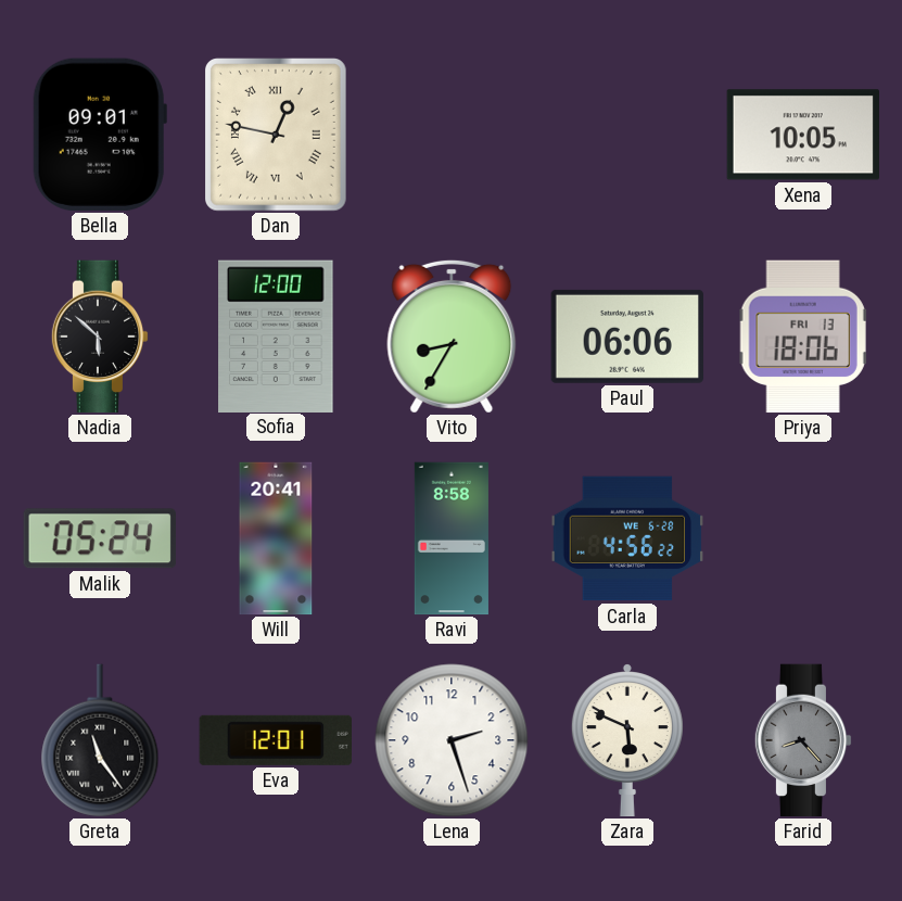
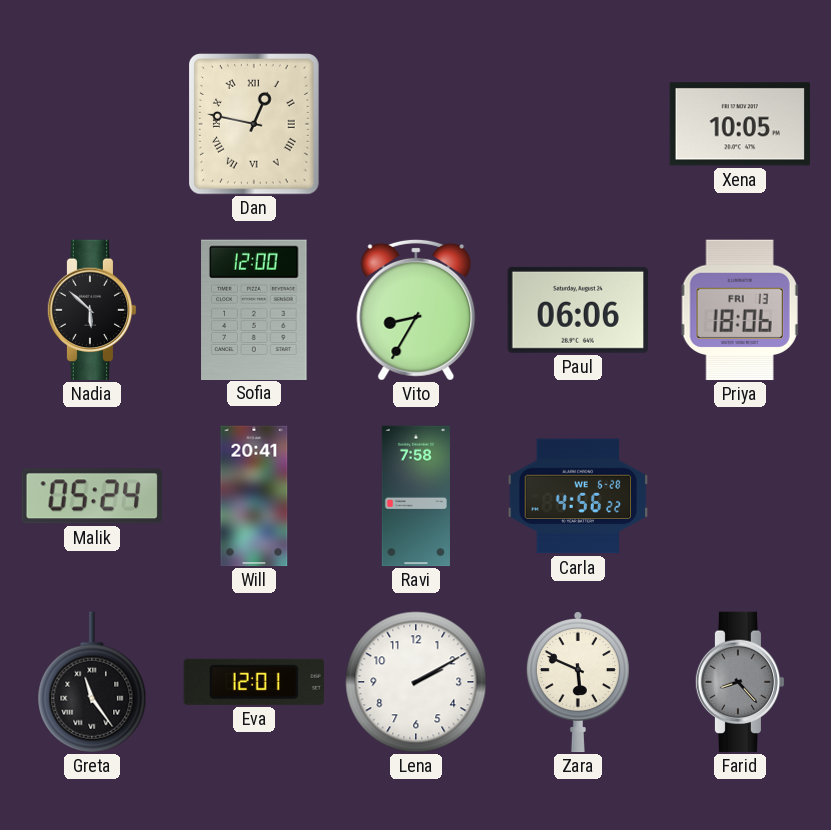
Bella: 09:01 -> none
Ravi: 8:58 -> 7:58
Lena: 2:27 -> 2:10
